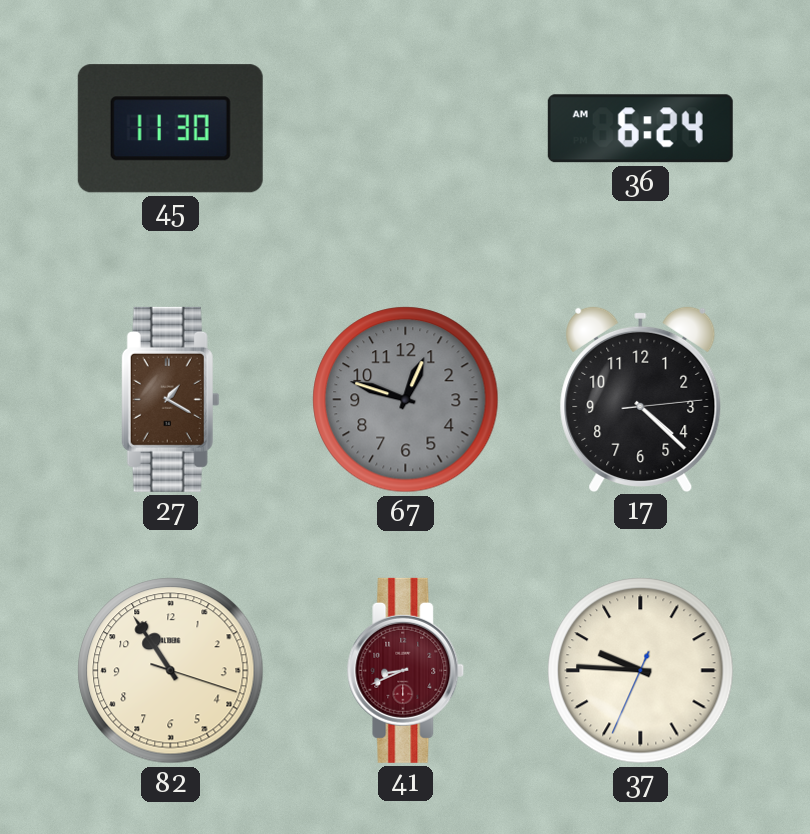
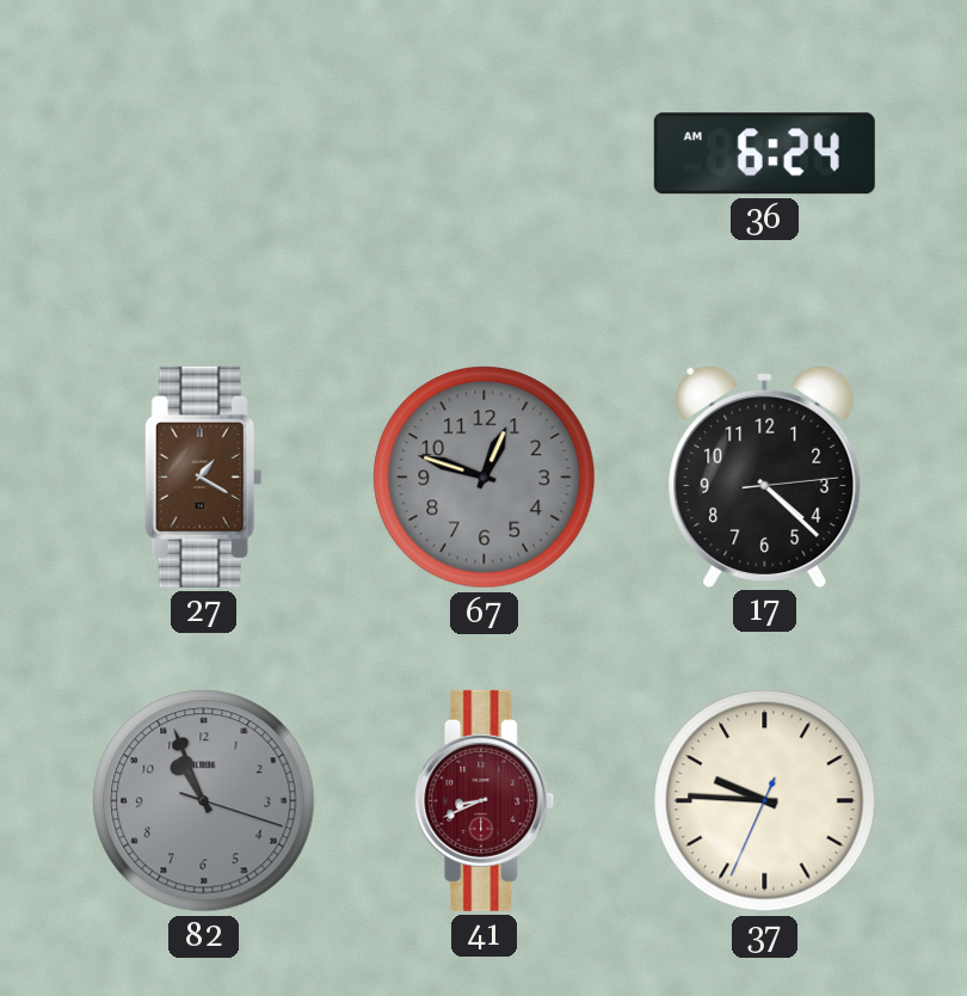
45: 11:30 -> none
82: 10:54 -> 10:56
82 dial: cream -> grey
